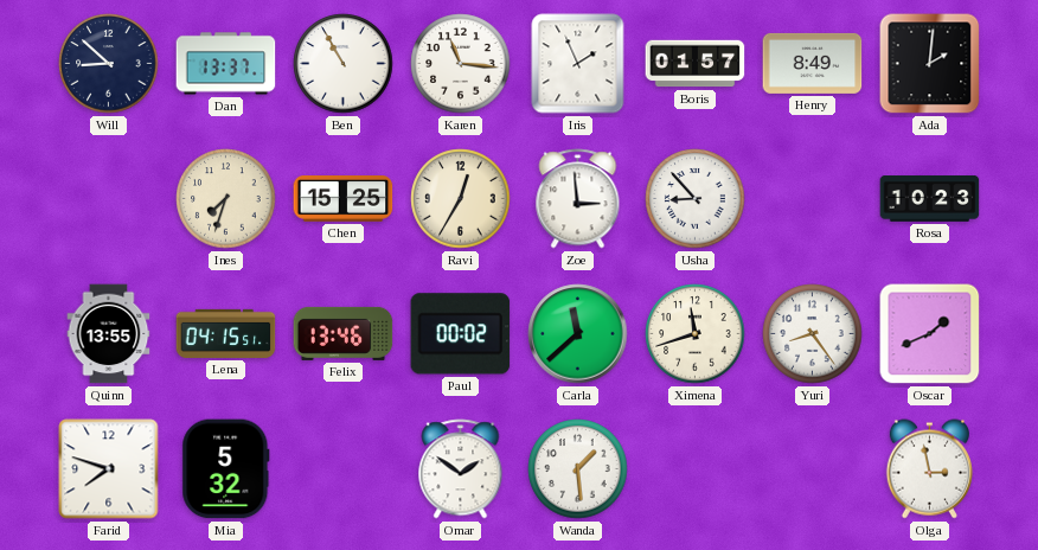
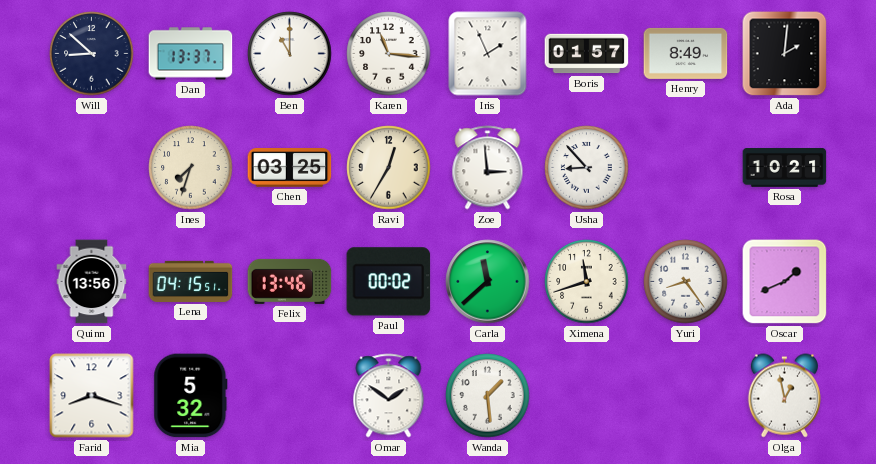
Ben: 10:55 -> 11:00
Chen: 15:25 -> 03:25
Rosa: 10:23 -> 10:21
Quinn: 13:55 -> 13:56
Farid: 7:48 -> 8:18
Olga: 2:58 -> 12:58
